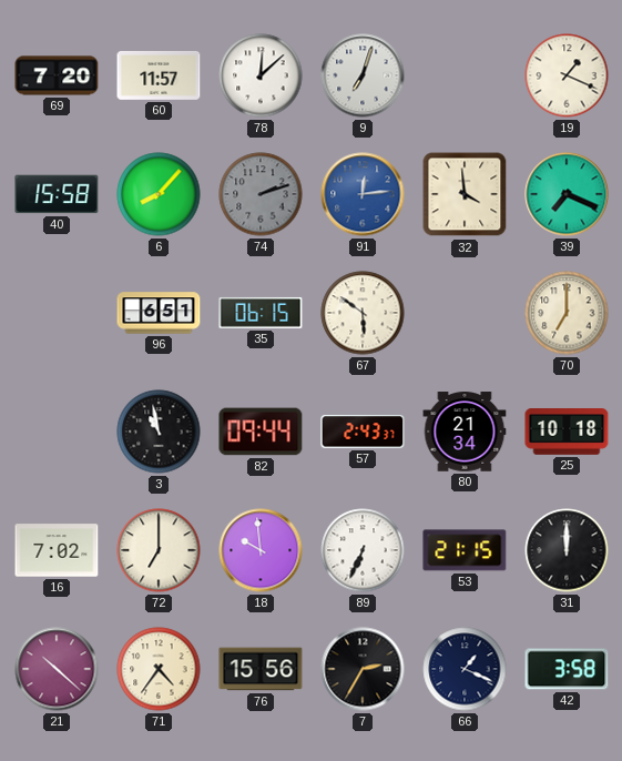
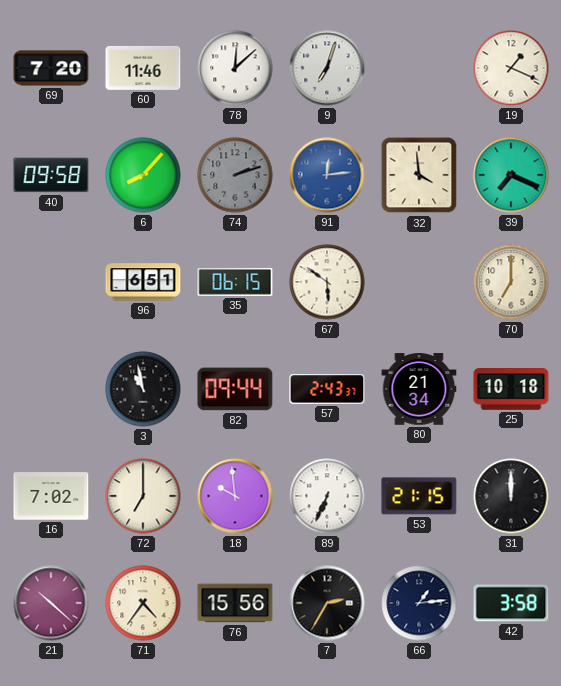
60: 11:57 -> 11:46
40: 15:58 -> 09:58
66: 1:19 -> 1:14
